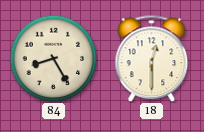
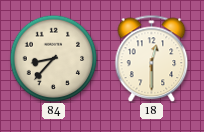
84: 8:25 -> 8:37
